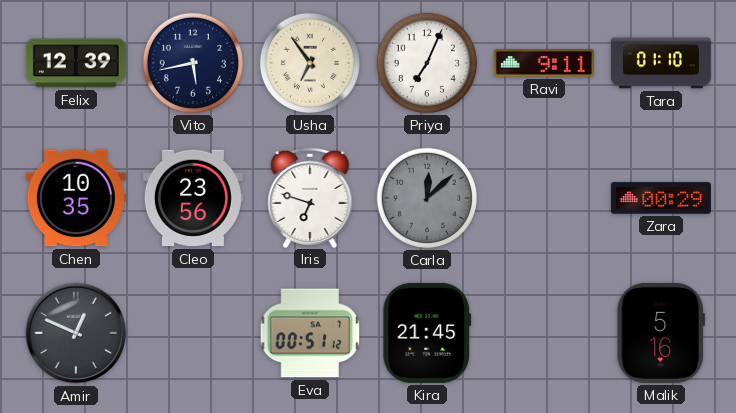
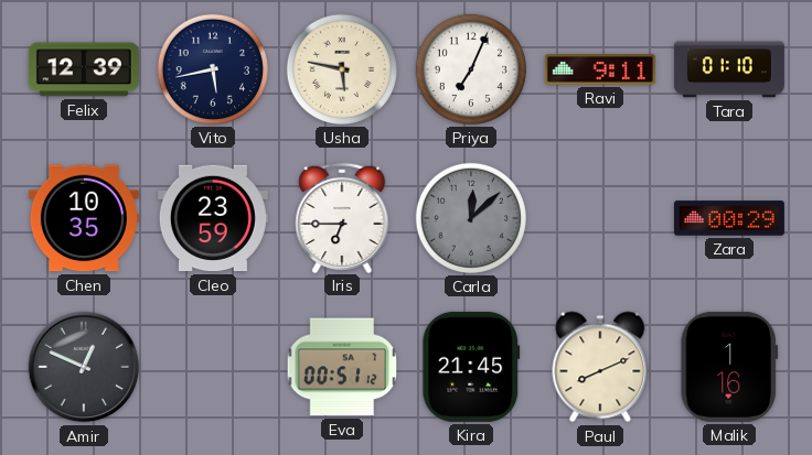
Usha: 6:54 -> 5:47
Cleo: 23:56 -> 23:59
Iris: 6:48 -> 6:45
Paul: none -> 8:11
Malik: 5:16 -> 1:16
